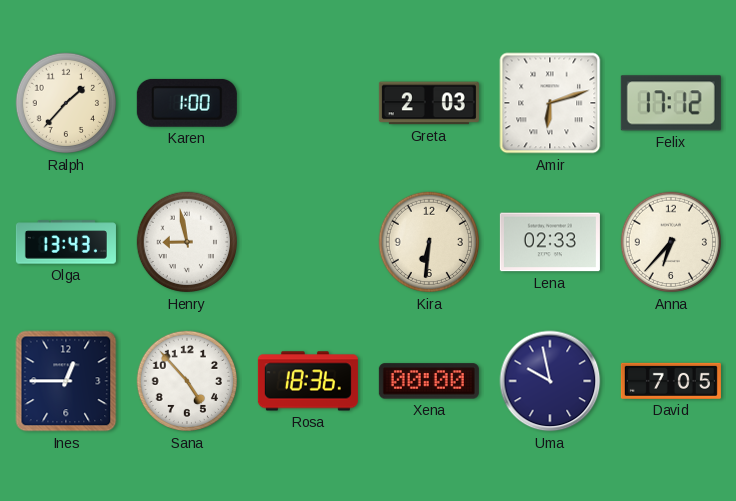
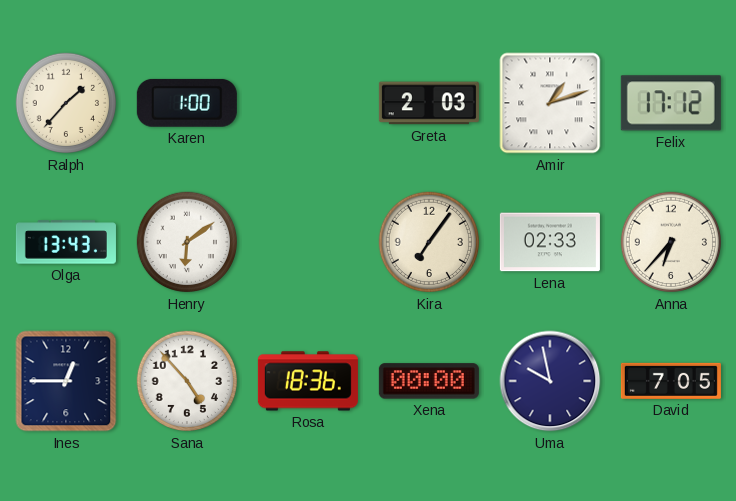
Amir: 6:12 -> 1:12
Henry: 8:58 -> 6:09
Kira: 6:31 -> 7:06
